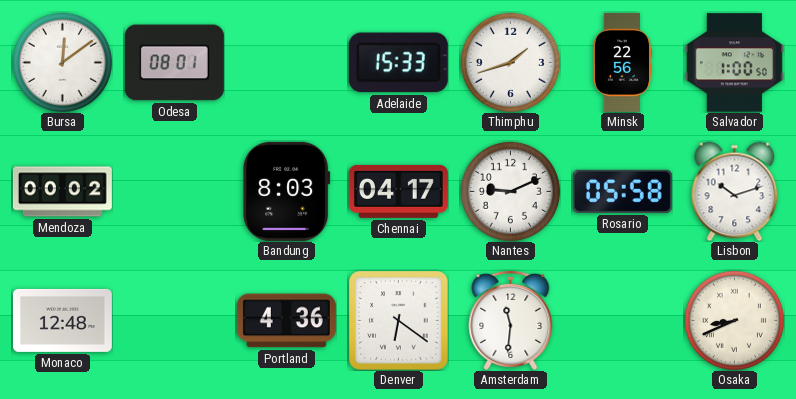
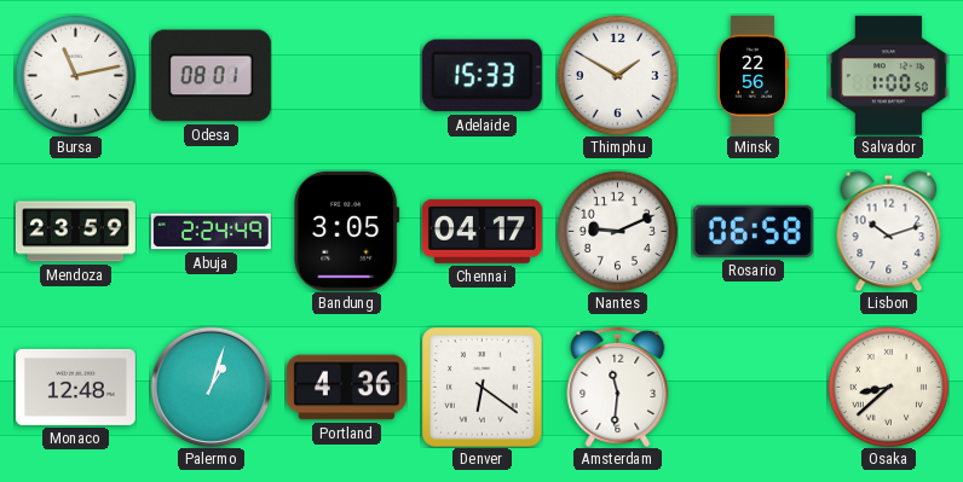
Bursa: 12:09 -> 11:13
Thimphu: 1:42 -> 1:50
Mendoza: 00:02 -> 23:59
Abuja: none -> 2:24
Bandung: 8:03 -> 3:05
Rosario: 05:58 -> 06:58
Palermo: none -> 1:03
Osaka: 8:41 -> 8:38
